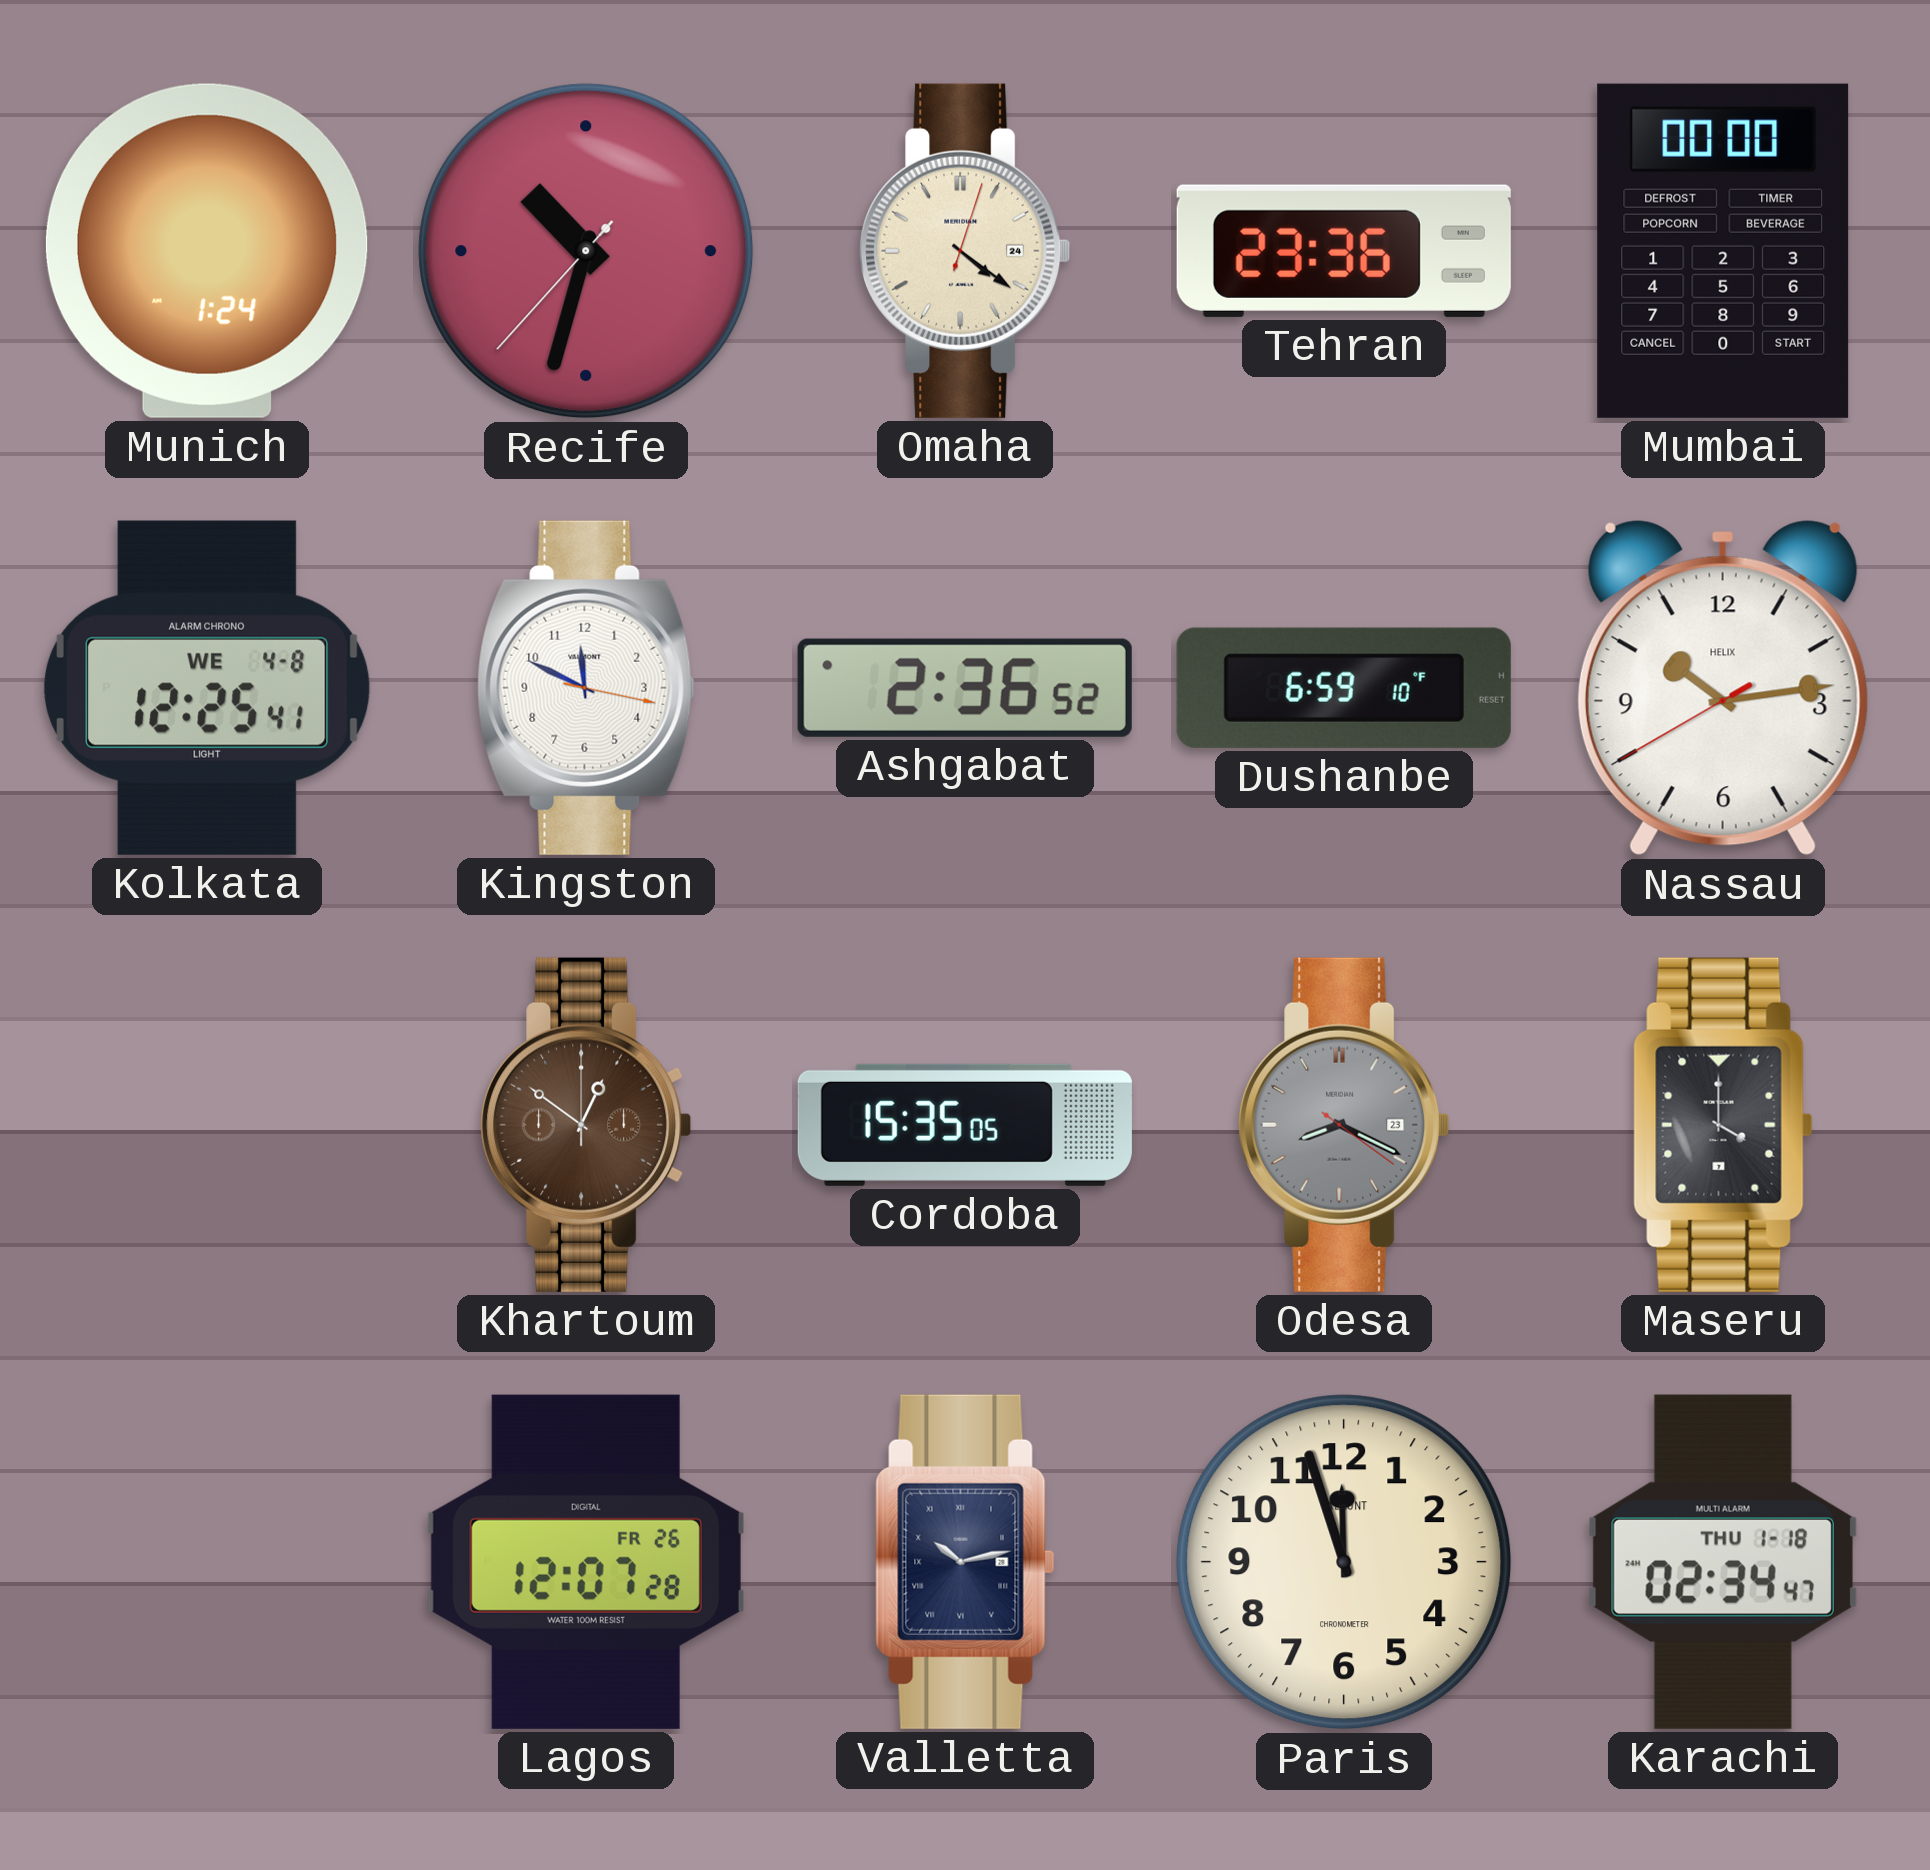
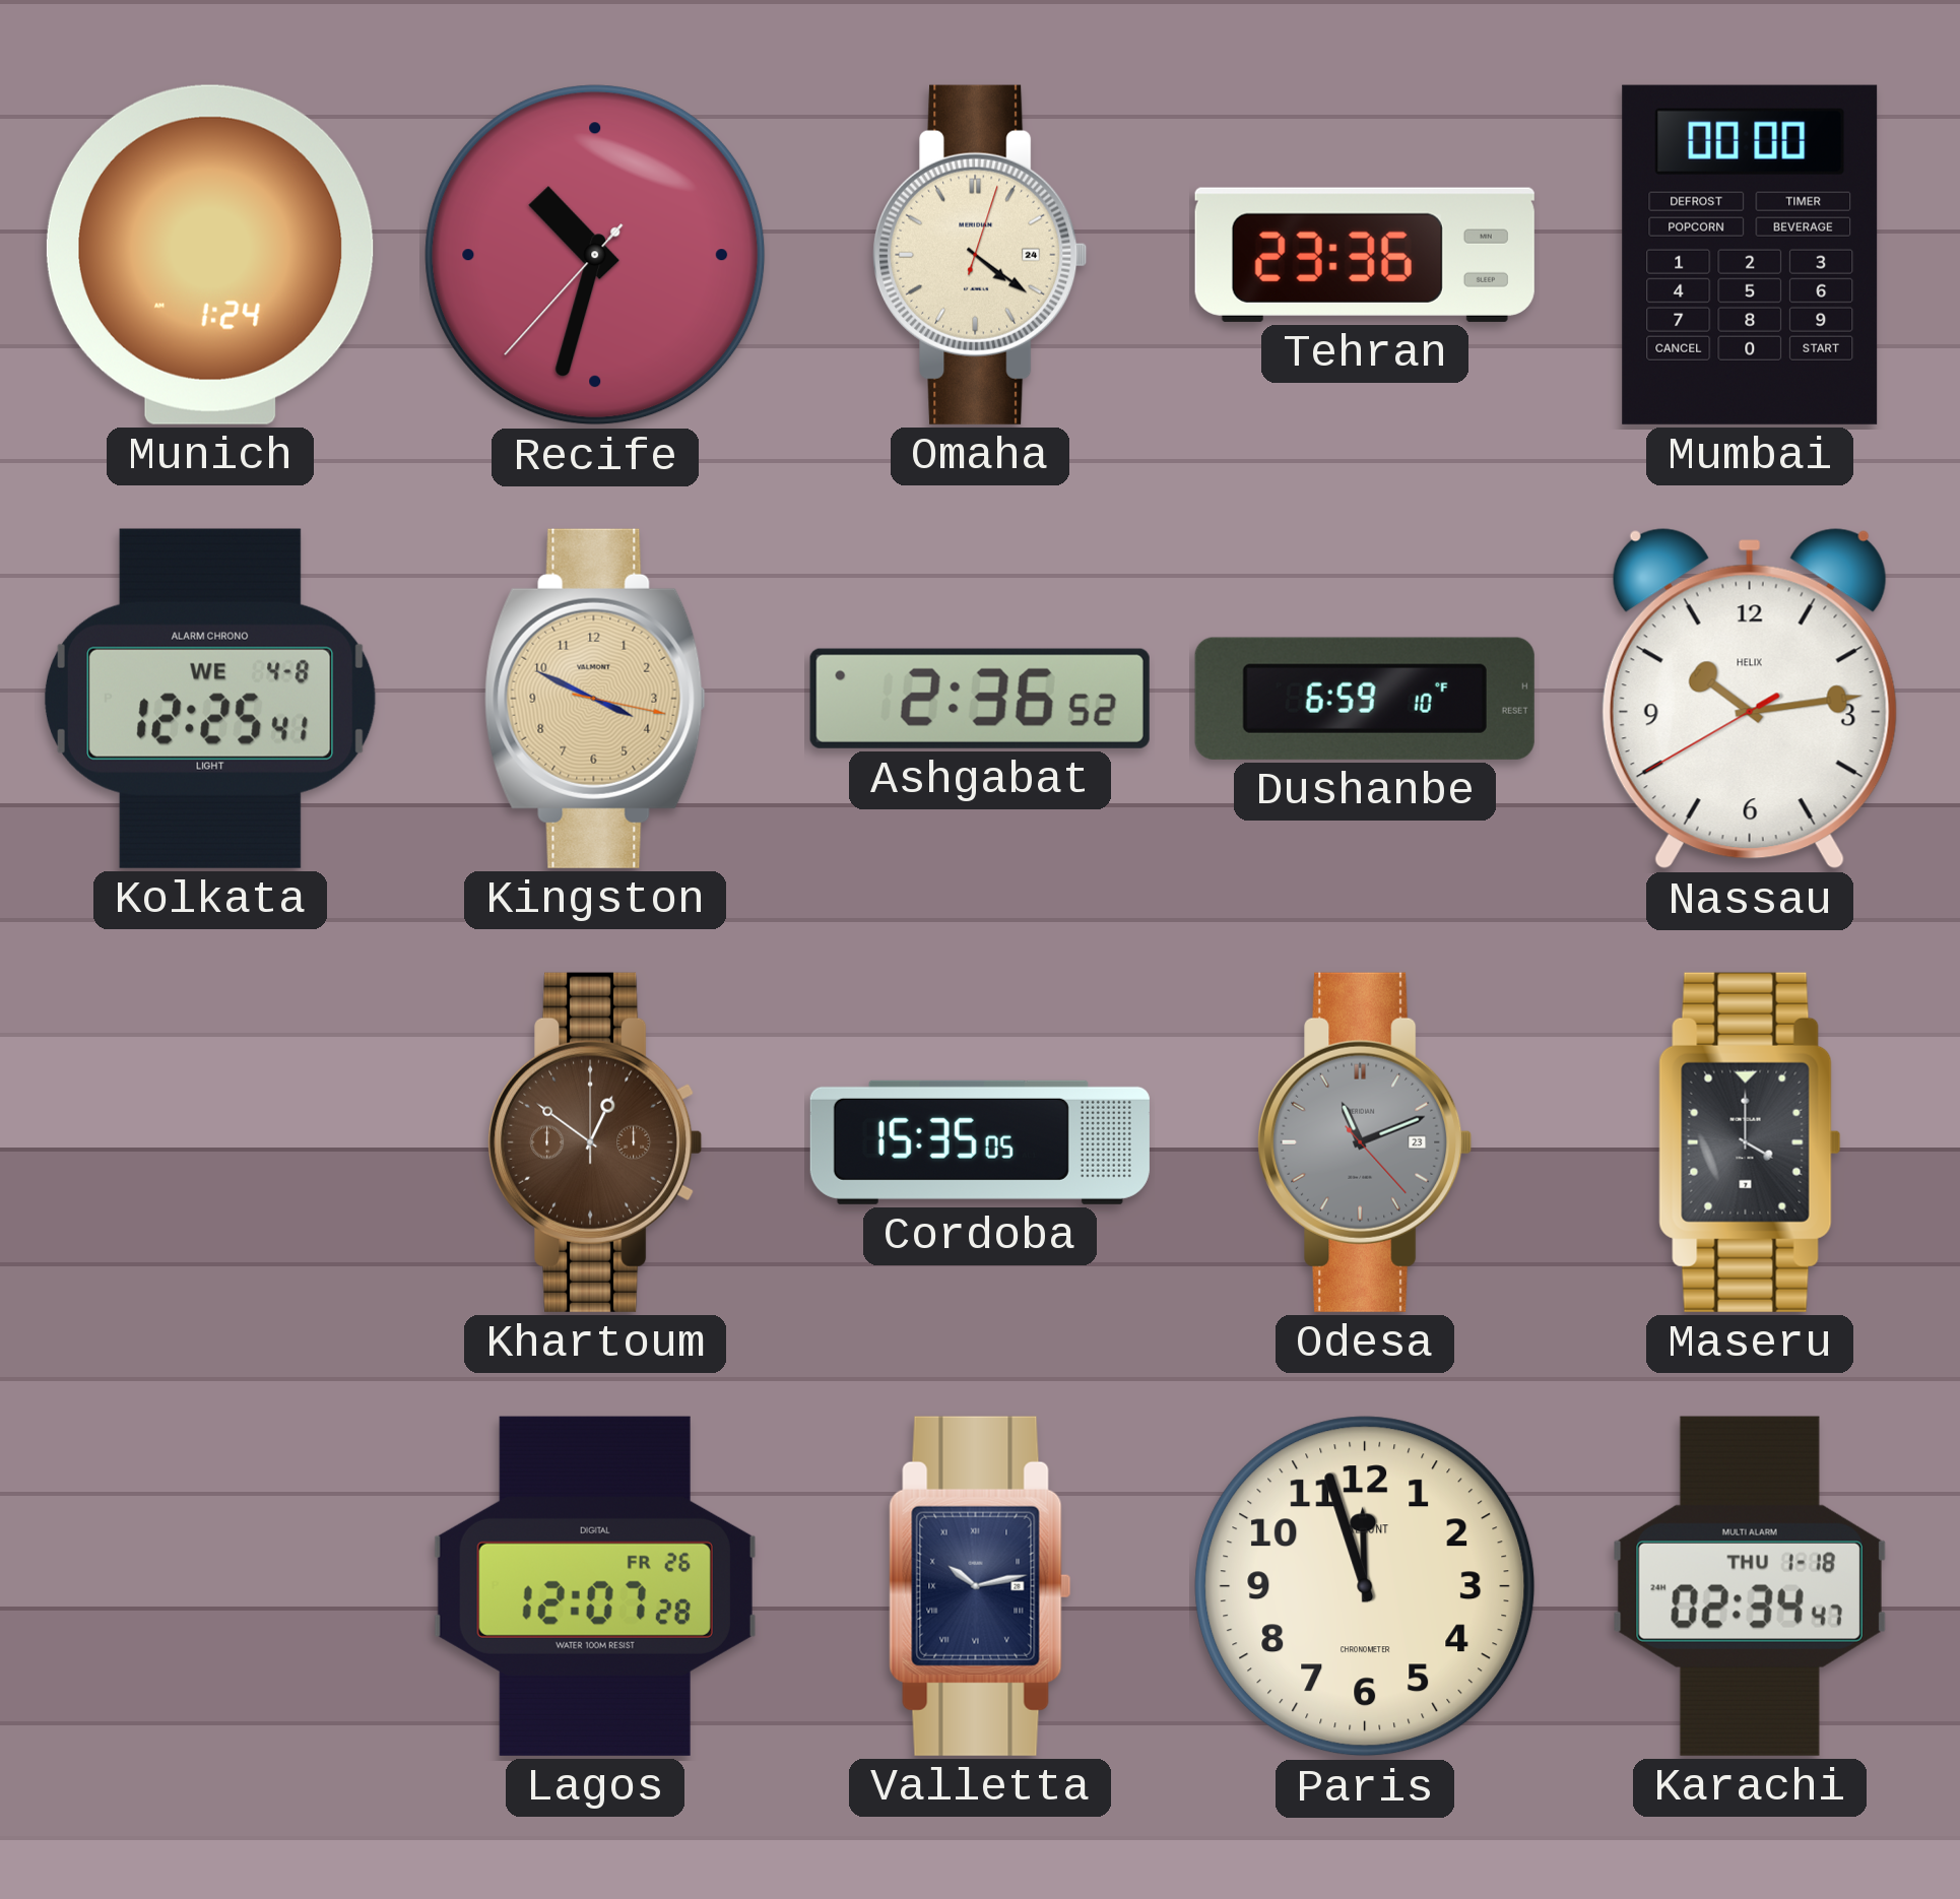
Kingston: 11:49 -> 3:49
Kingston dial: white -> champagne
Odesa: 8:19 -> 11:11
